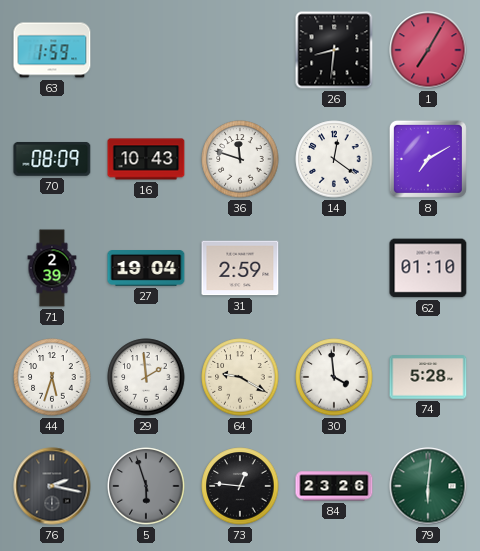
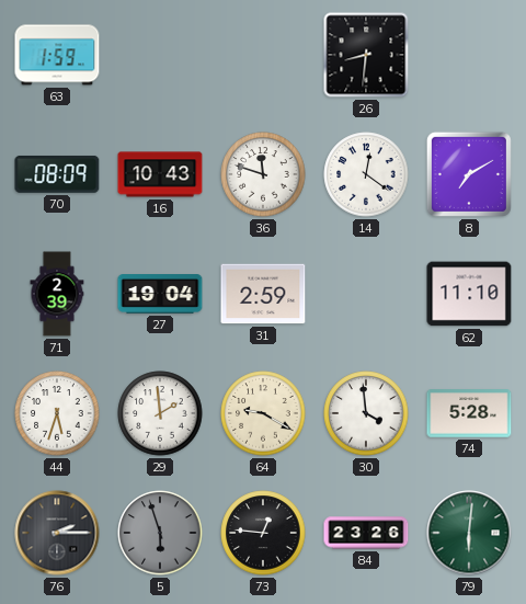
1: 7:05 -> none
62: 01:10 -> 11:10
76: 2:17 -> 2:15
